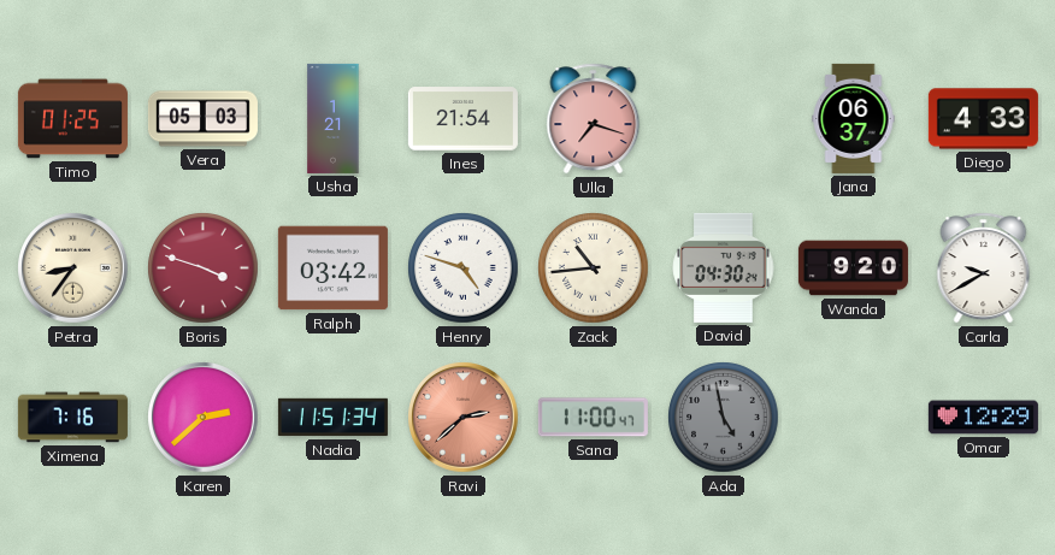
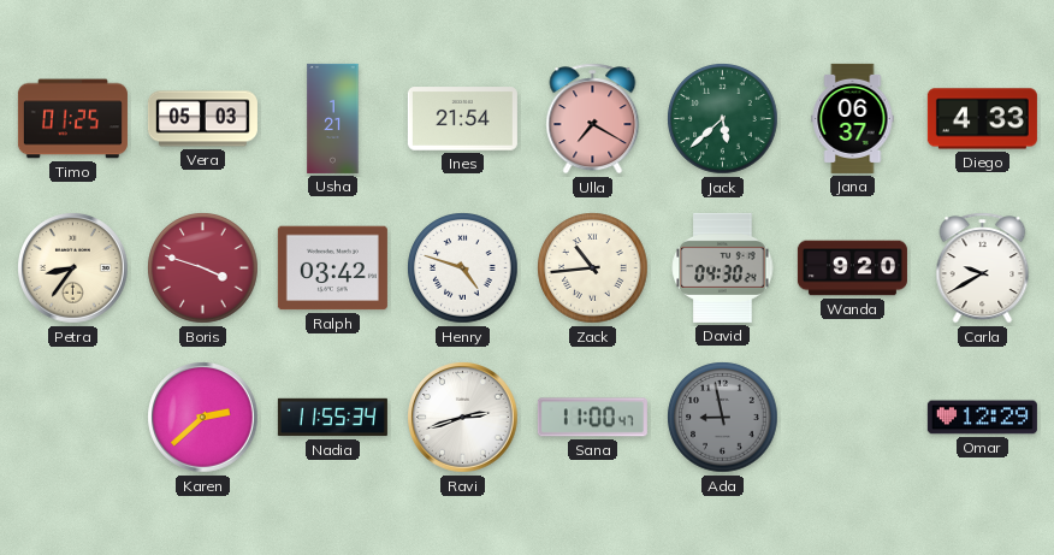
Ulla: 7:18 -> 7:20
Jack: none -> 5:38
Ximena: 7:16 -> none
Nadia: 11:51 -> 11:55
Ravi: 2:38 -> 2:42
Ravi dial: salmon -> white
Ada: 4:58 -> 8:58
